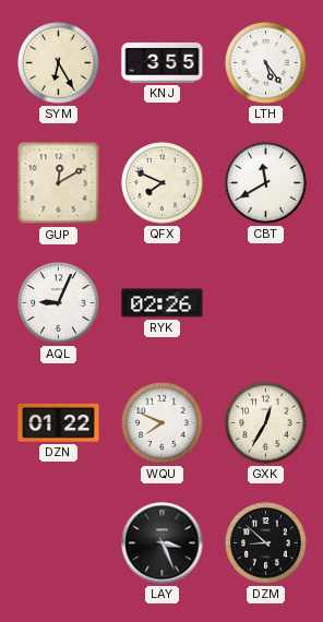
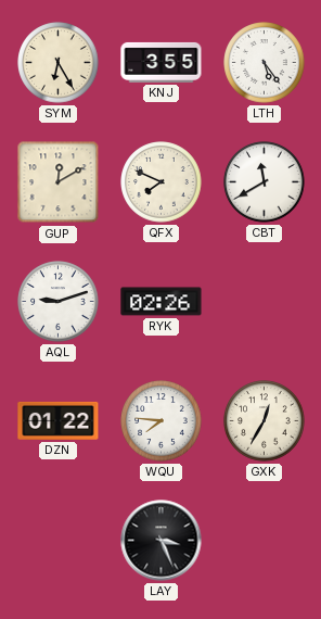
AQL: 9:04 -> 9:12
WQU: 7:49 -> 7:46
DZM: 8:52 -> none
